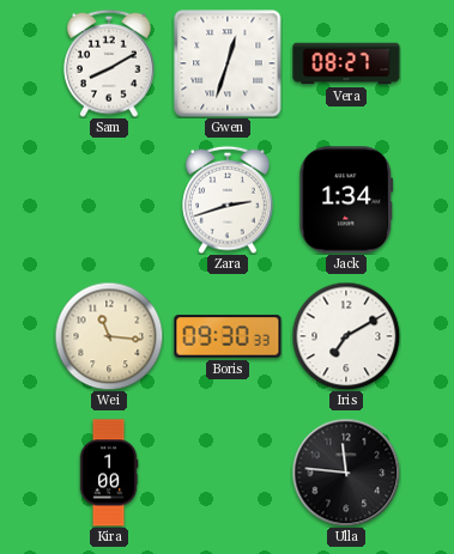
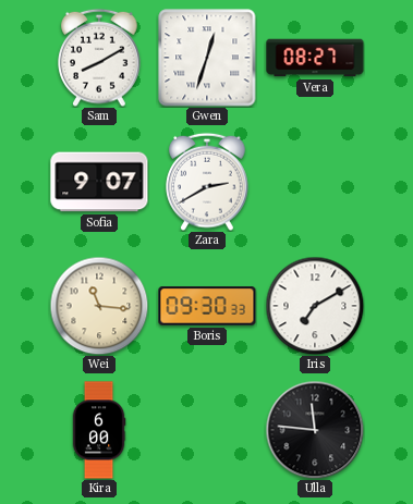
Sofia: none -> 9:07
Zara: 2:42 -> 2:40
Jack: 1:34 -> none
Kira: 1:00 -> 6:00
